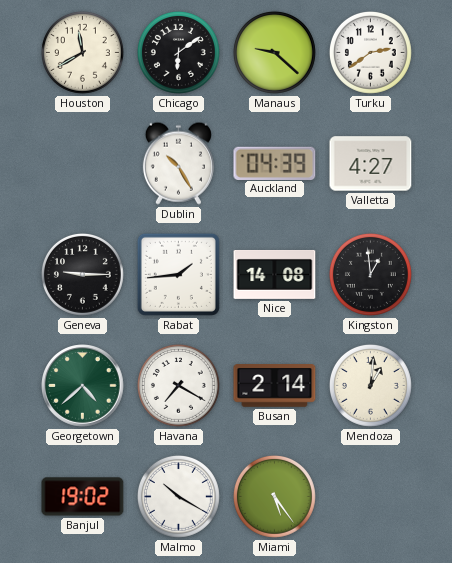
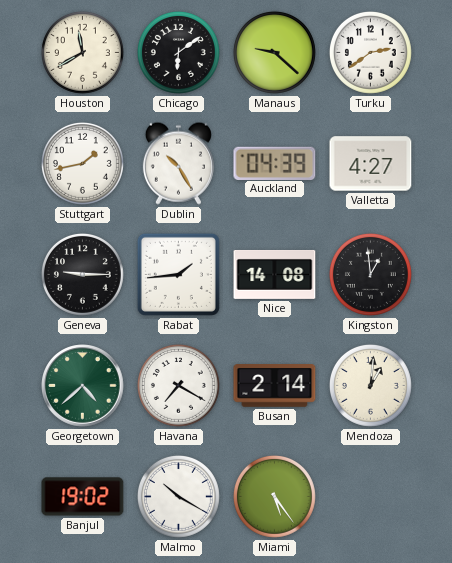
Stuttgart: none -> 1:43
